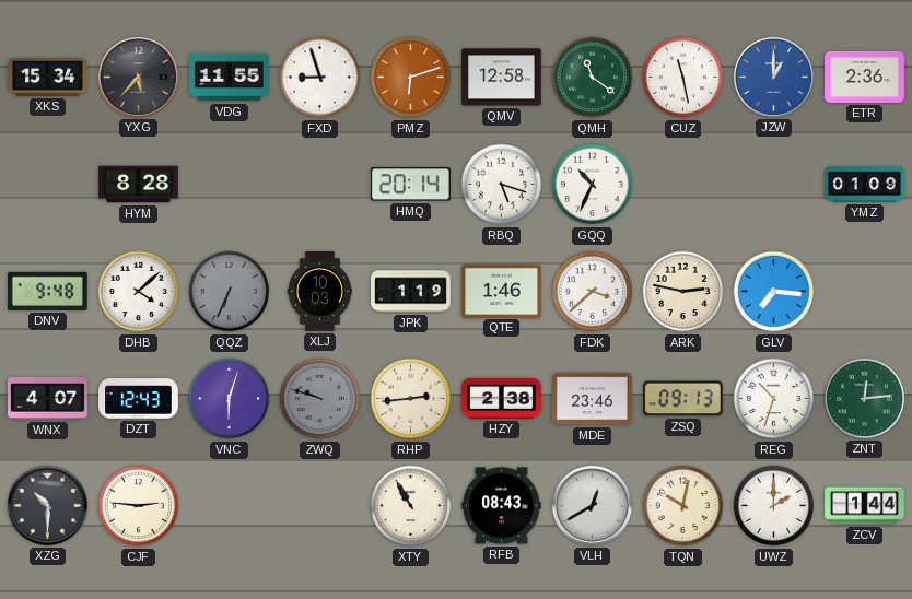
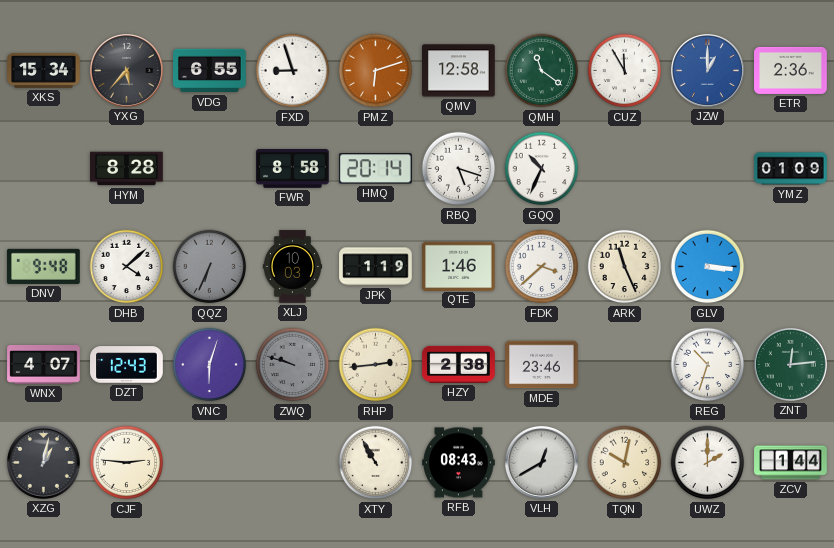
VDG: 11:55 -> 6:55
CUZ: 11:28 -> 11:55
FWR: none -> 8:58
ARK: 2:47 -> 11:26
GLV: 7:16 -> 3:16
ZSQ: 09:13 -> none
XZG: 10:30 -> 1:02
